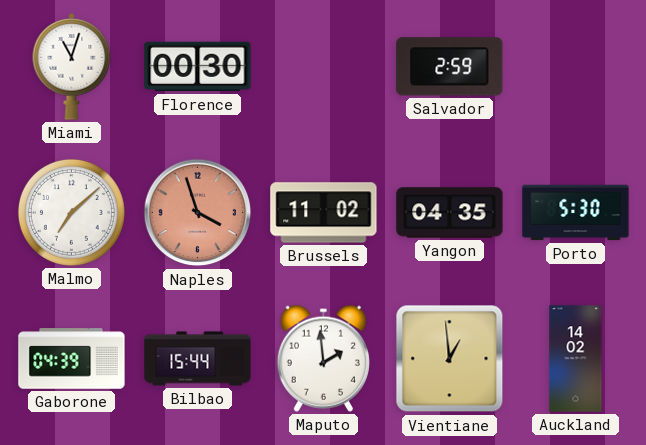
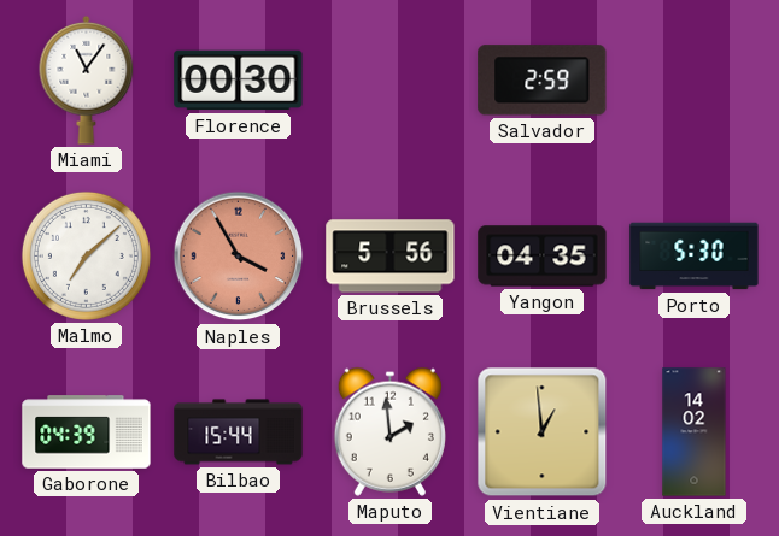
Miami: 11:03 -> 11:06
Naples: 3:57 -> 3:55
Brussels: 11:02 -> 5:56
